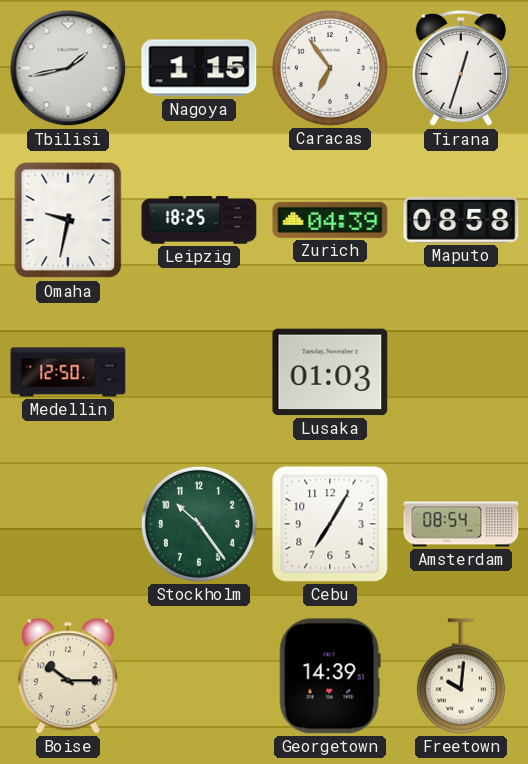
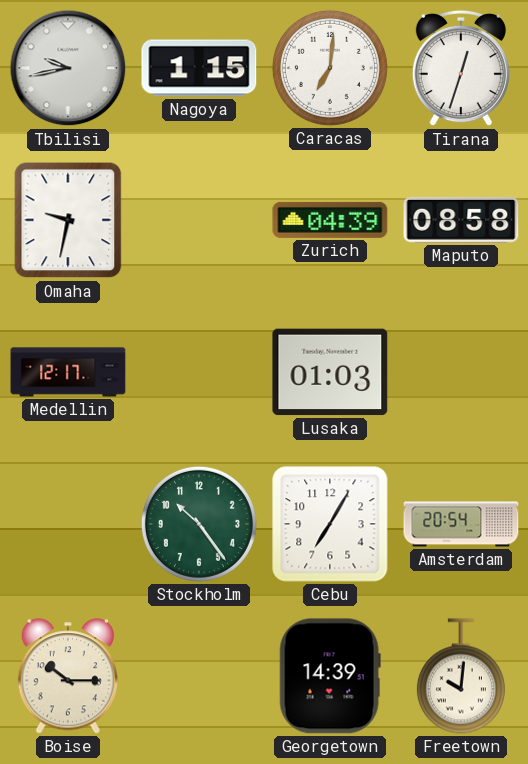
Tbilisi: 1:43 -> 9:43
Caracas: 6:54 -> 7:01
Leipzig: 18:25 -> none
Medellin: 12:50 -> 12:17
Amsterdam: 08:54 -> 20:54
